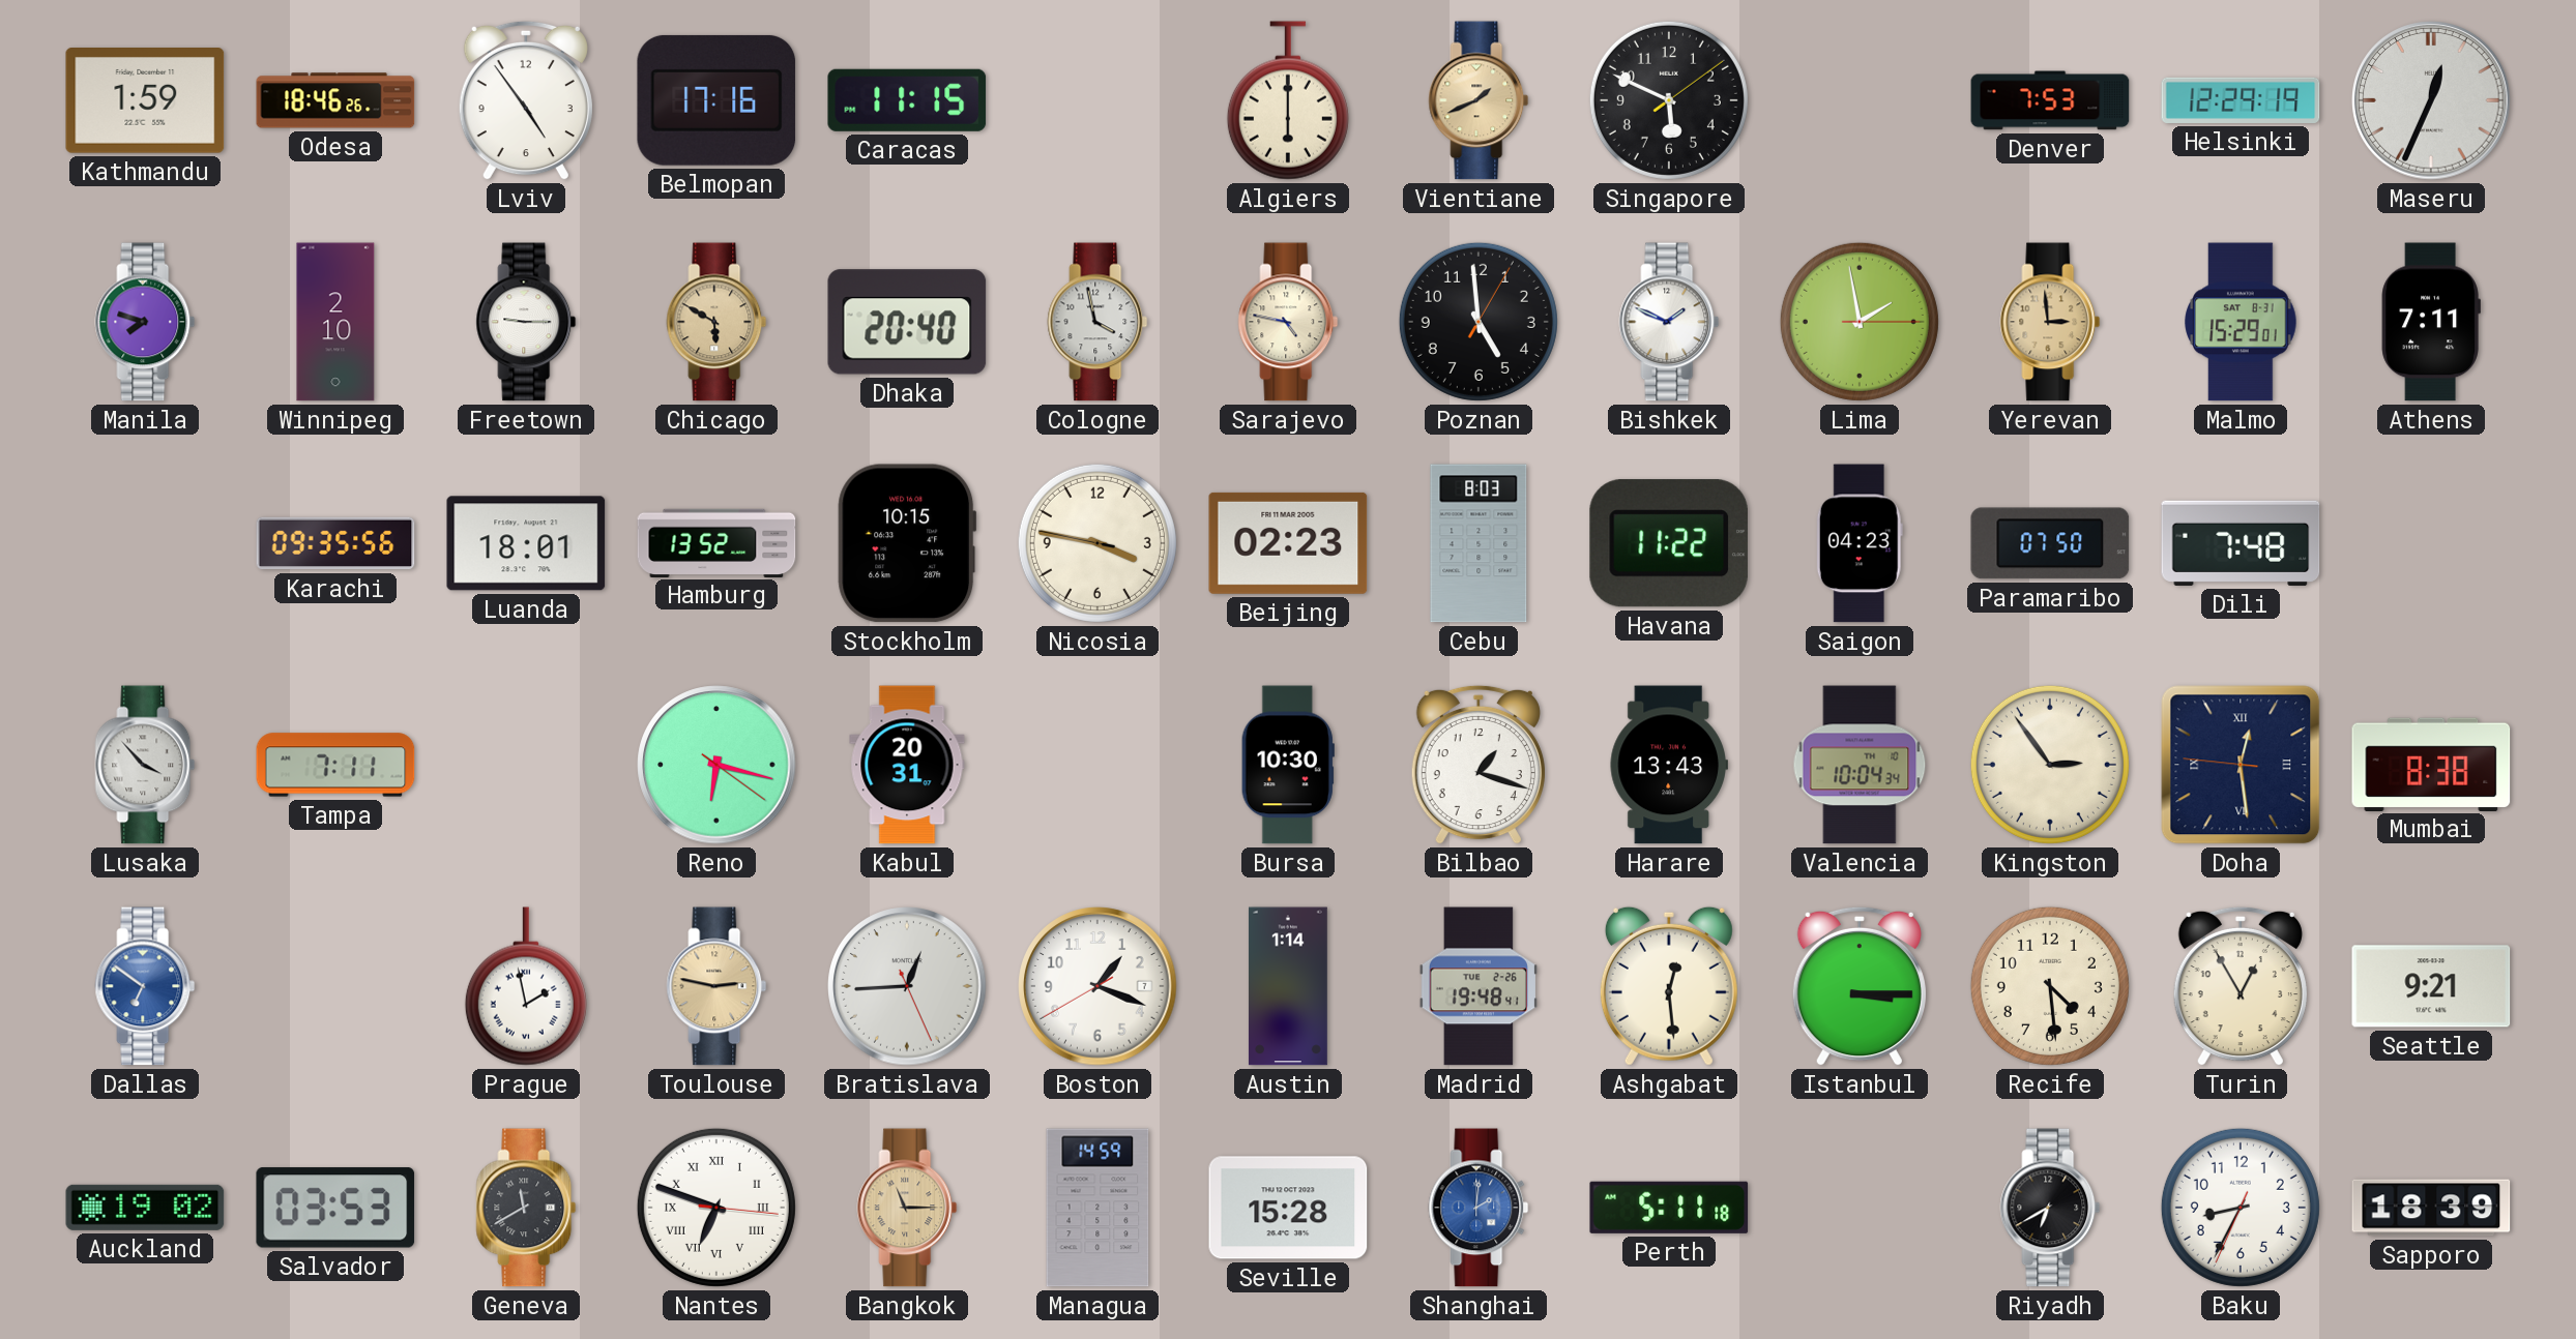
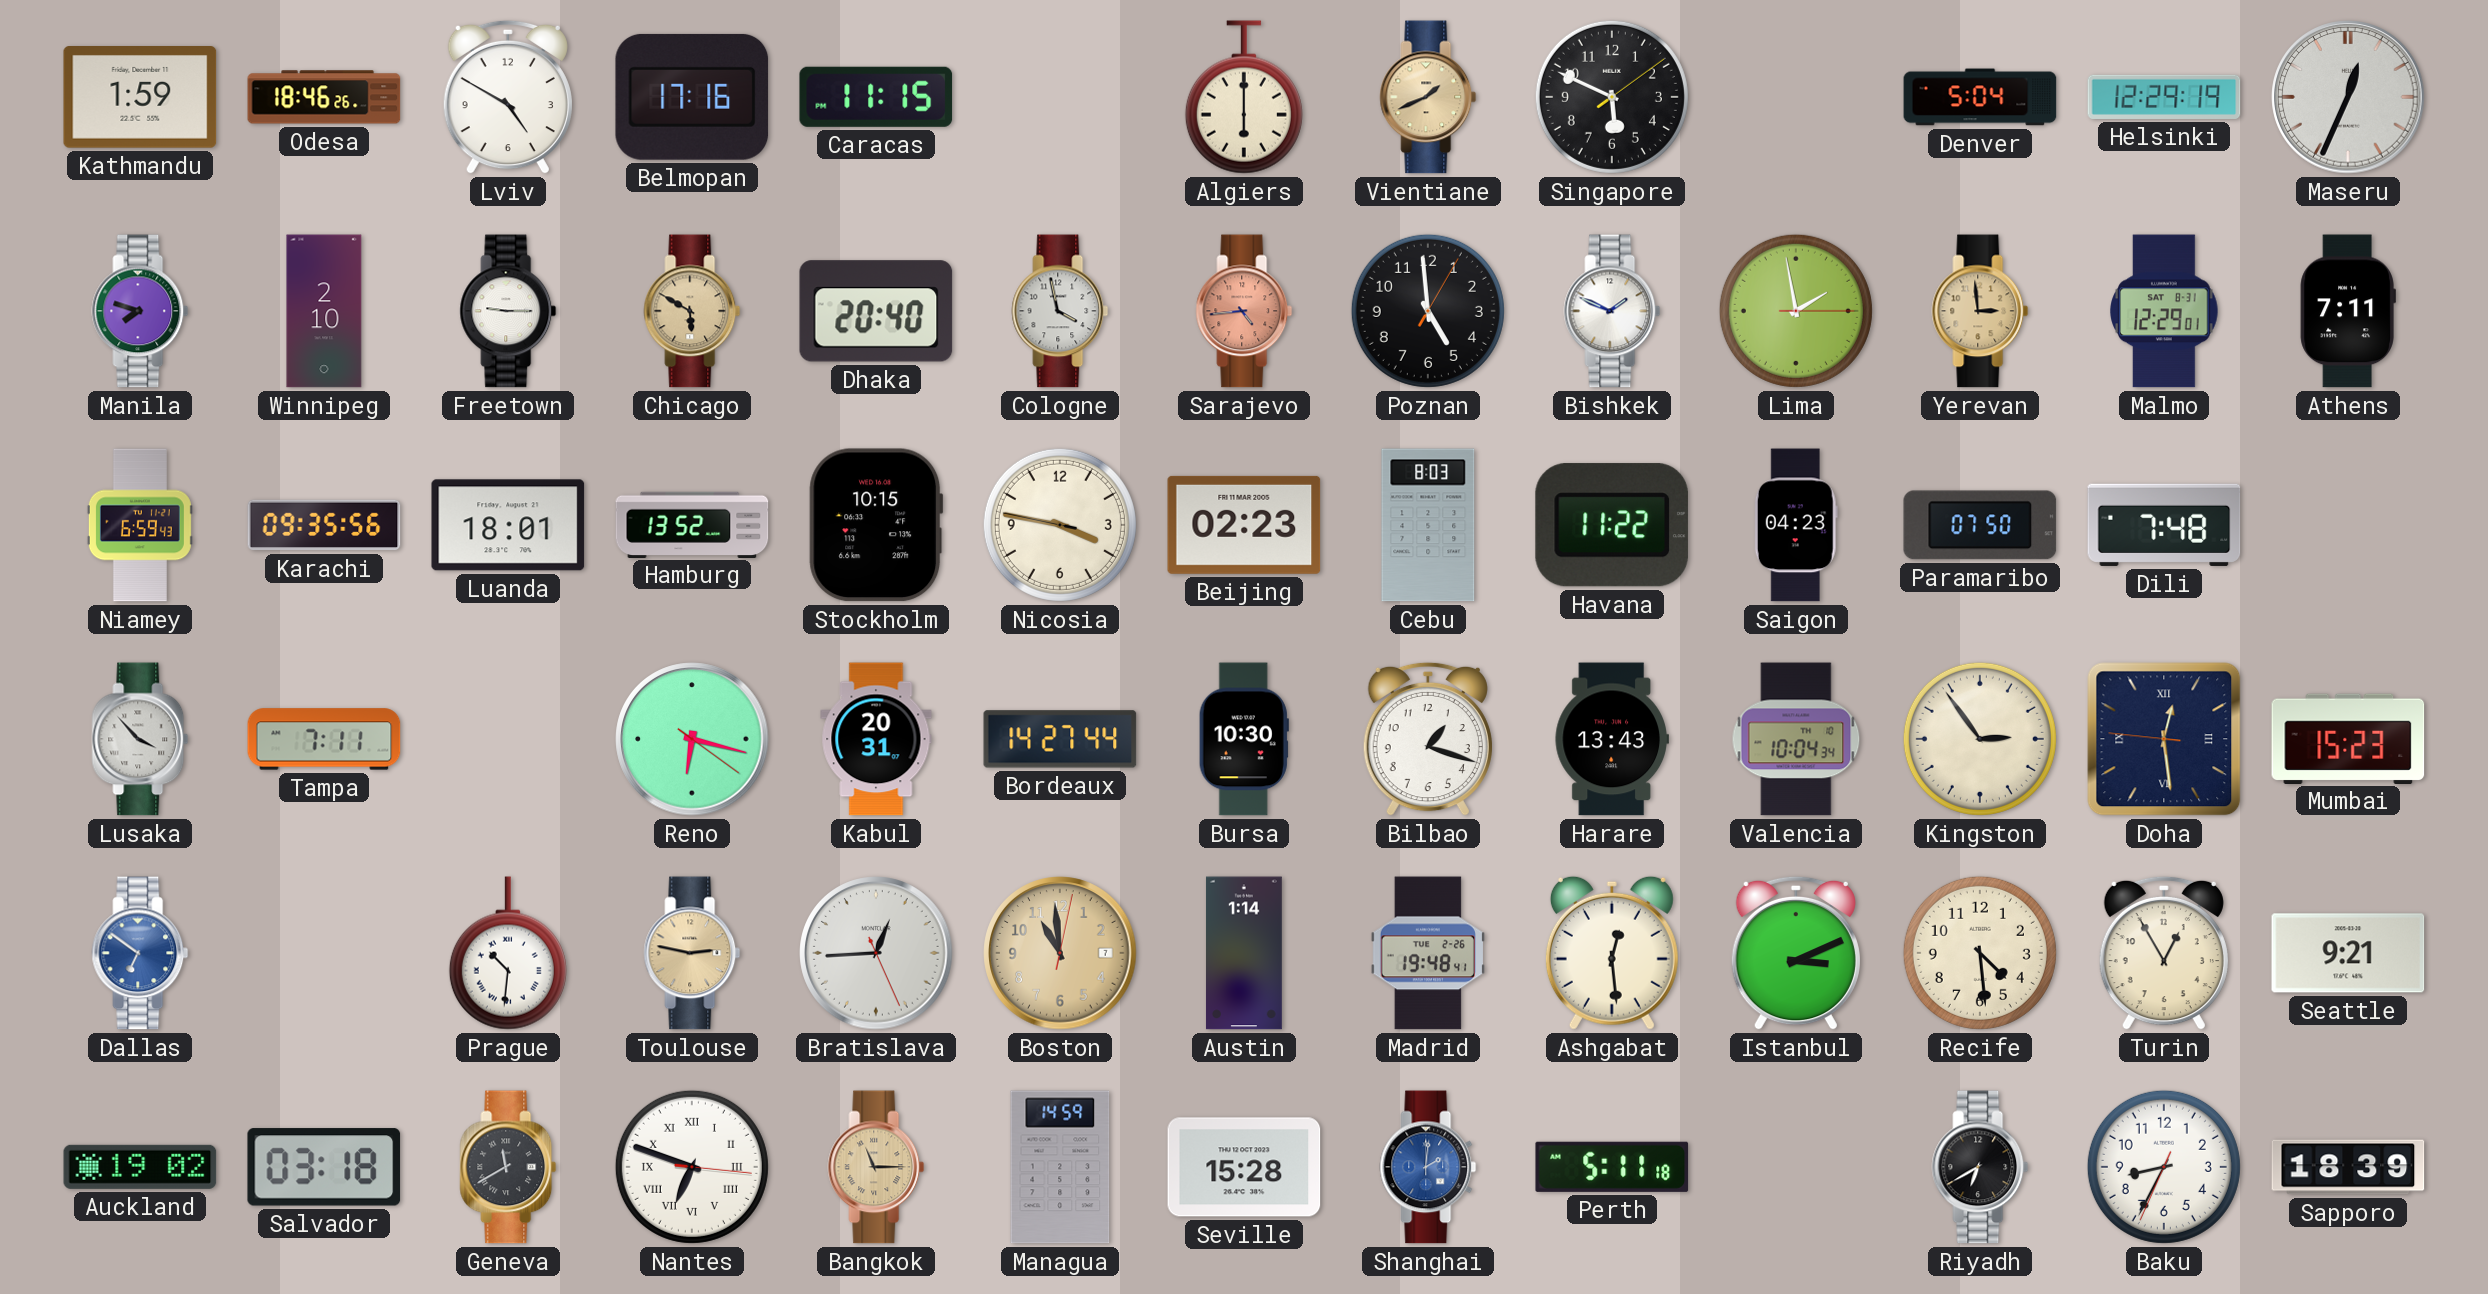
Lviv: 4:54 -> 4:50
Denver: 7:53 -> 5:04
Sarajevo: 4:47 -> 4:44
Sarajevo dial: cream -> salmon
Malmo: 15:29 -> 12:29
Niamey: none -> 6:59
Bordeaux: none -> 14:27
Mumbai: 8:38 -> 15:23
Prague: 1:58 -> 10:31
Boston: 1:18 -> 10:59
Boston dial: white -> champagne
Istanbul: 3:15 -> 3:11
Salvador: 03:53 -> 03:18
